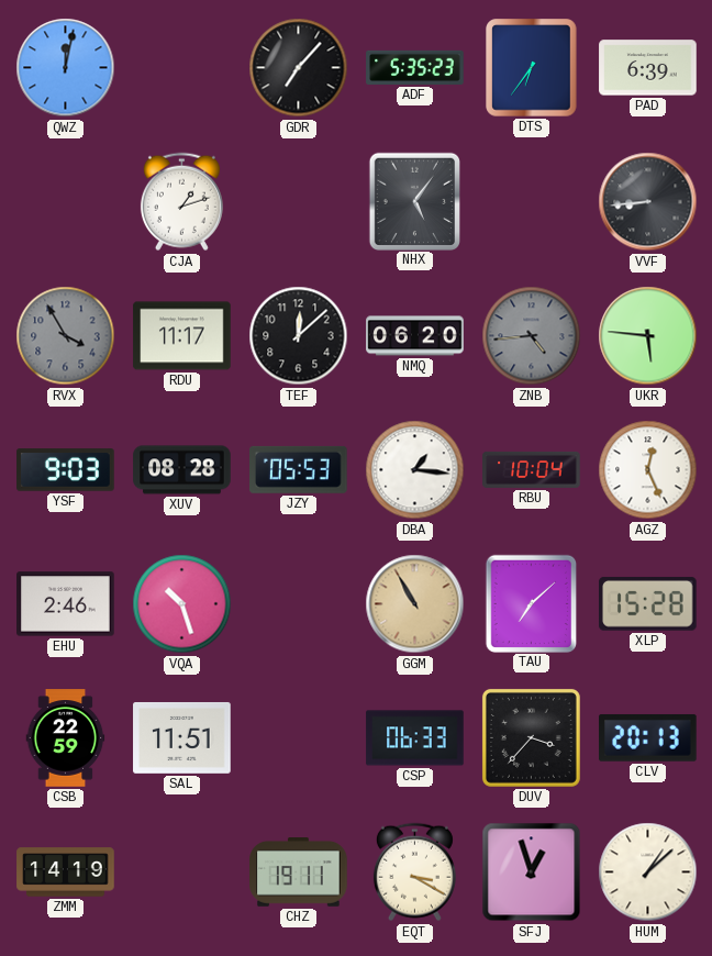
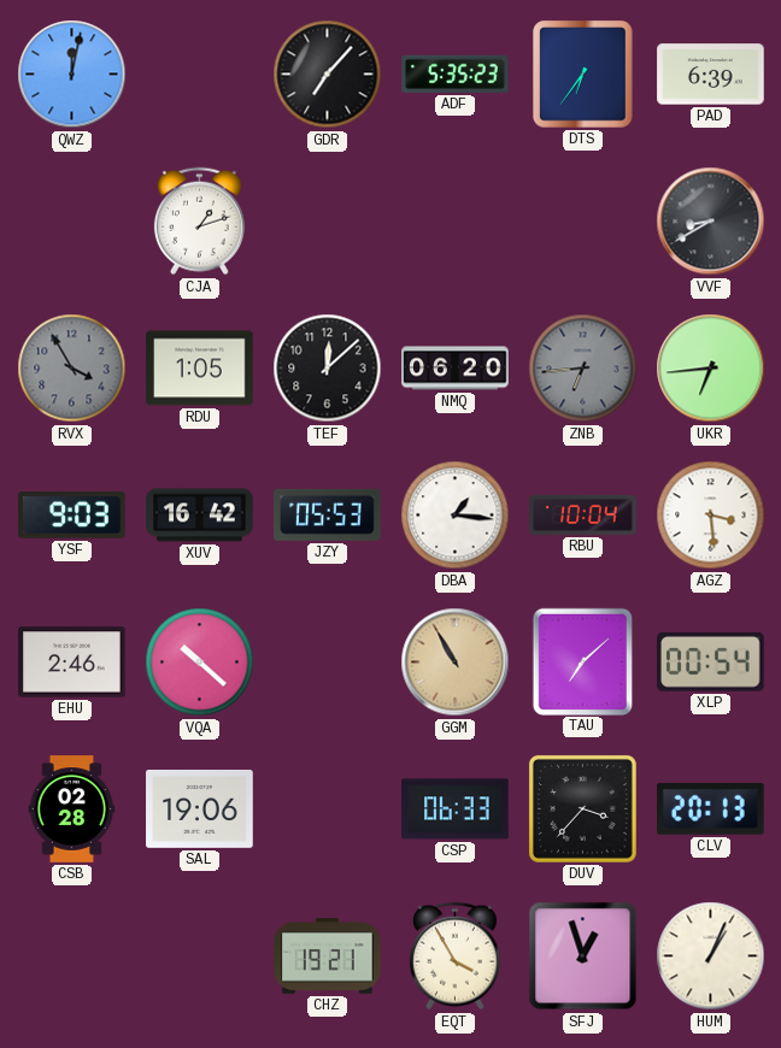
NHX: 5:06 -> none
VVF: 8:44 -> 8:40
RDU: 11:17 -> 1:05
ZNB: 4:44 -> 6:44
UKR: 5:46 -> 6:44
XUV: 08:28 -> 16:42
AGZ: 12:26 -> 3:29
VQA: 10:27 -> 10:22
XLP: 15:28 -> 00:54
CSB: 22:59 -> 02:28
SAL: 11:51 -> 19:06
ZMM: 14:19 -> none
CHZ: 19:11 -> 19:21
EQT: 3:20 -> 3:55
HUM: 1:08 -> 1:04
